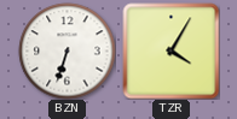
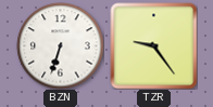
TZR: 4:05 -> 9:24
